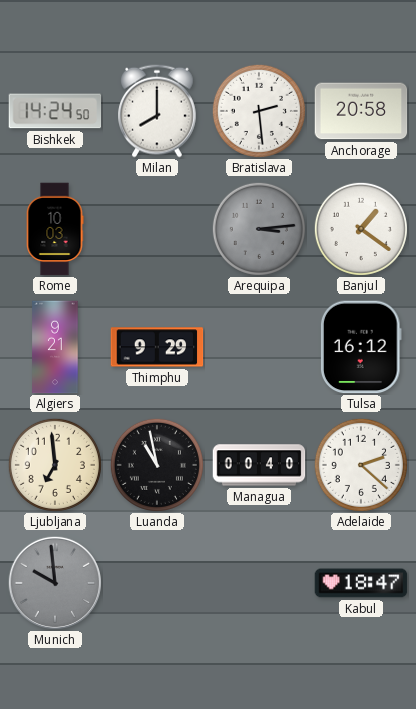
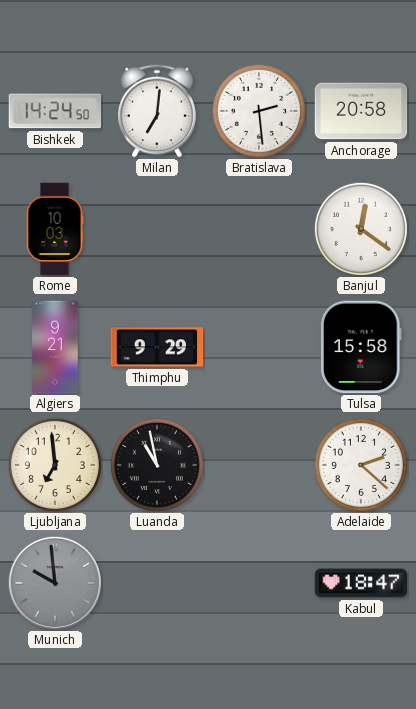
Milan: 8:00 -> 7:01
Arequipa: 3:14 -> none
Banjul: 1:21 -> 12:21
Tulsa: 16:12 -> 15:58
Managua: 00:40 -> none
